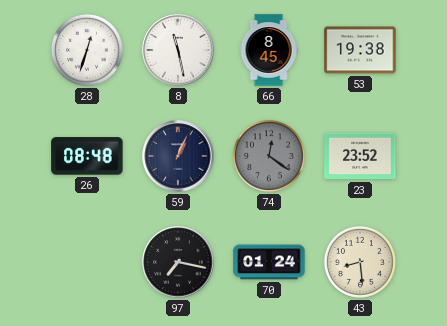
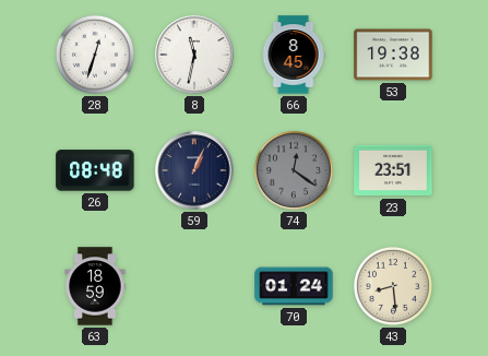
8: 11:28 -> 11:32
23: 23:52 -> 23:51
63: none -> 18:59
97: 7:17 -> none
